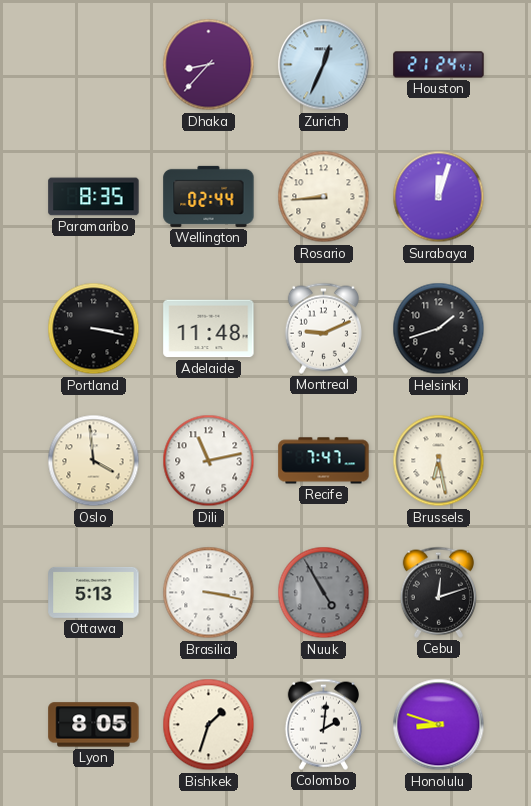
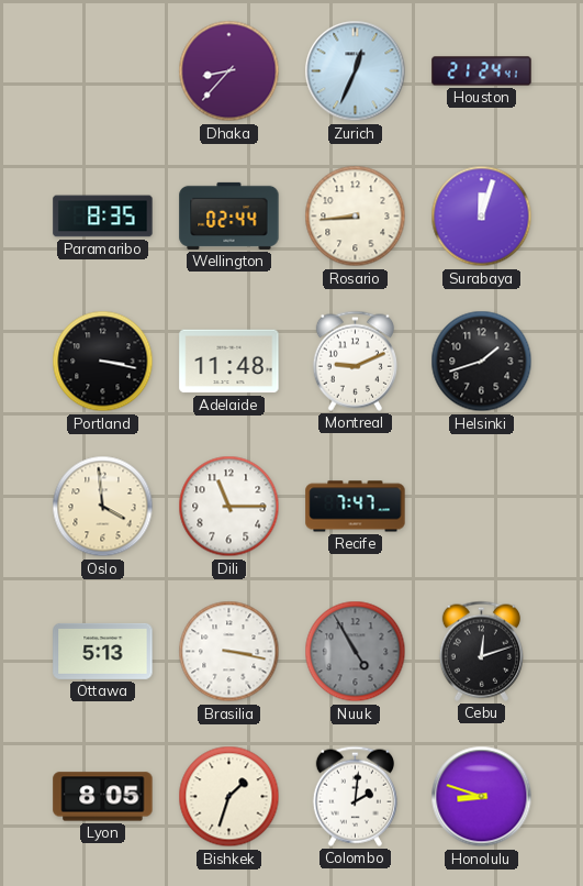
Dili: 11:13 -> 11:15
Brussels: 6:28 -> none
